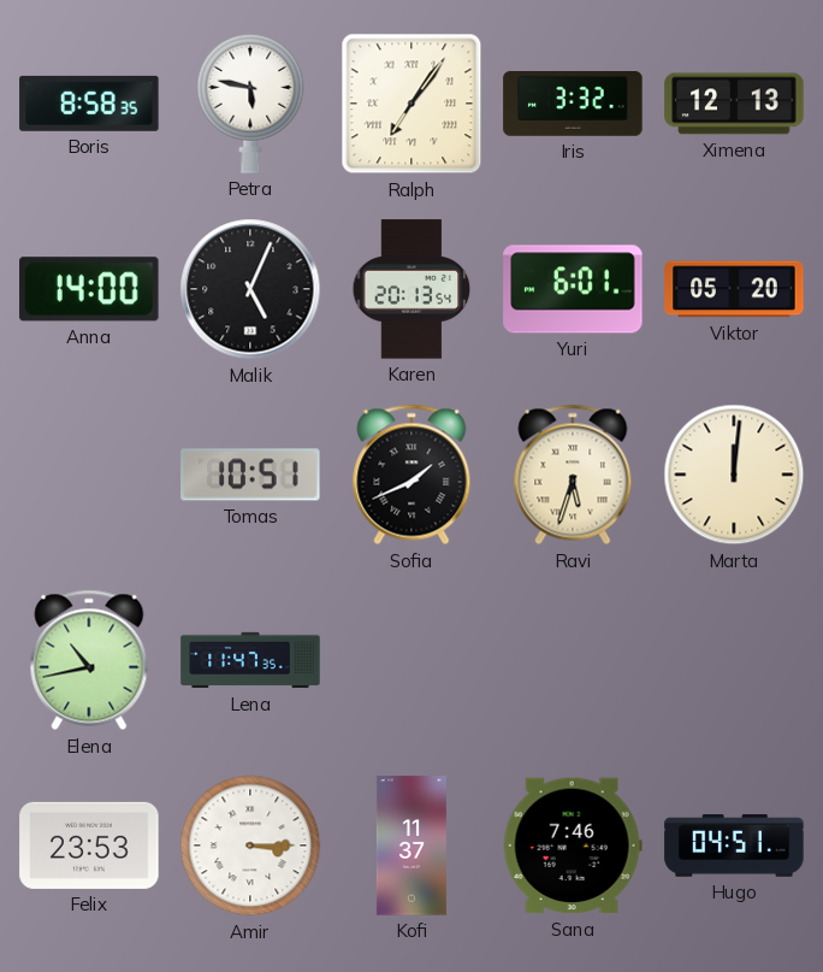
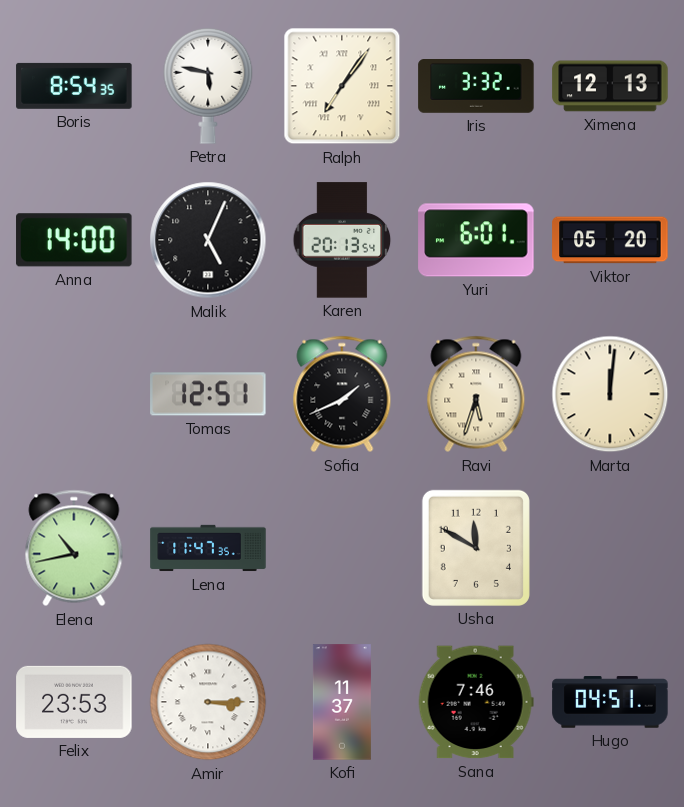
Boris: 8:58 -> 8:54
Tomas: 10:51 -> 12:51
Usha: none -> 11:50
